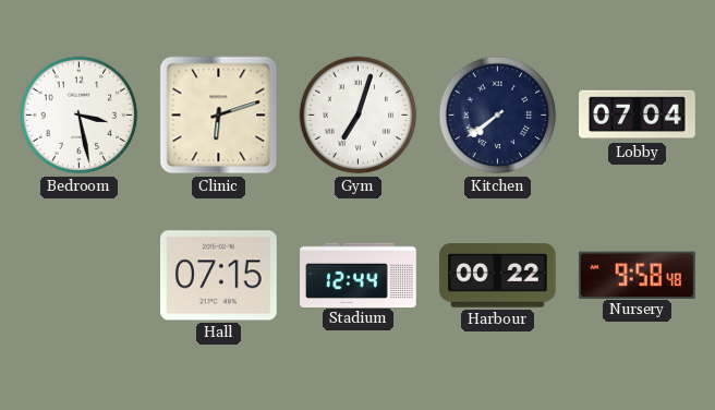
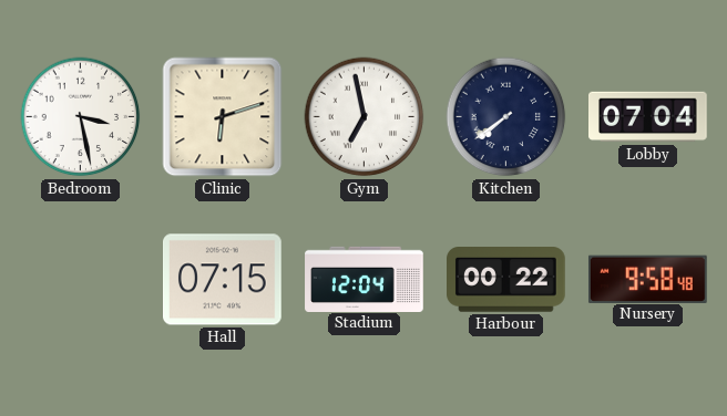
Gym: 7:03 -> 6:58
Stadium: 12:44 -> 12:04
